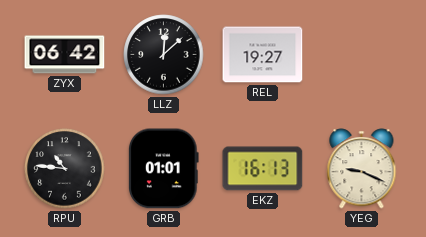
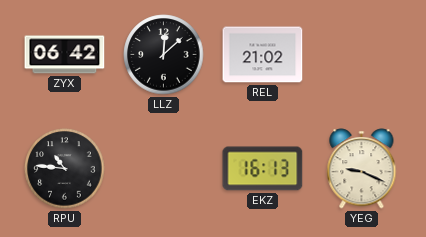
REL: 19:27 -> 21:02
GRB: 01:01 -> none
